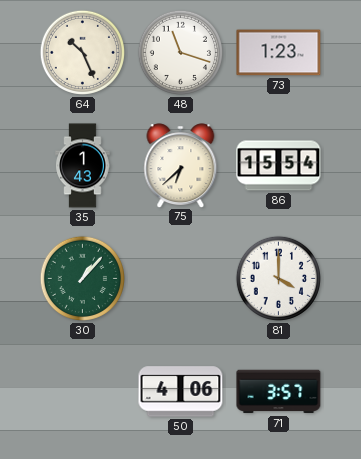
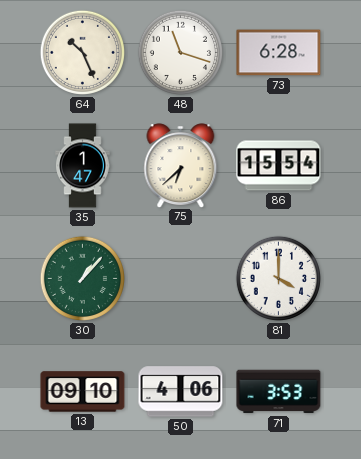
73: 1:23 -> 6:28
35: 1:43 -> 1:47
13: none -> 09:10
71: 3:57 -> 3:53
